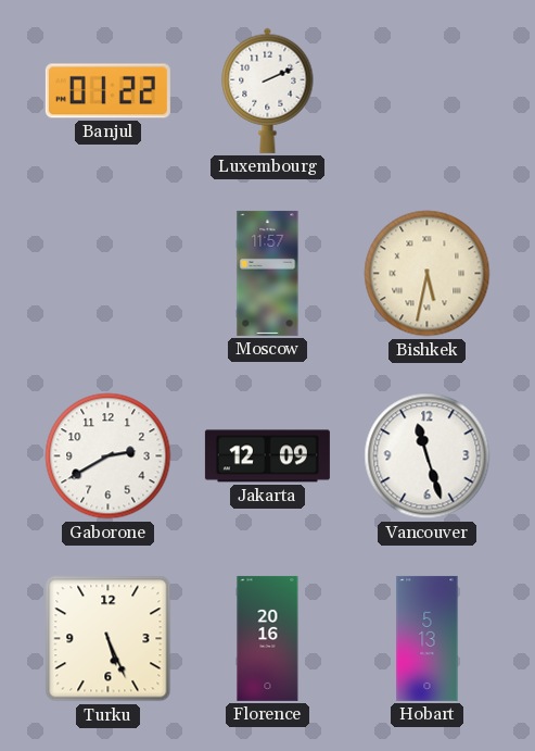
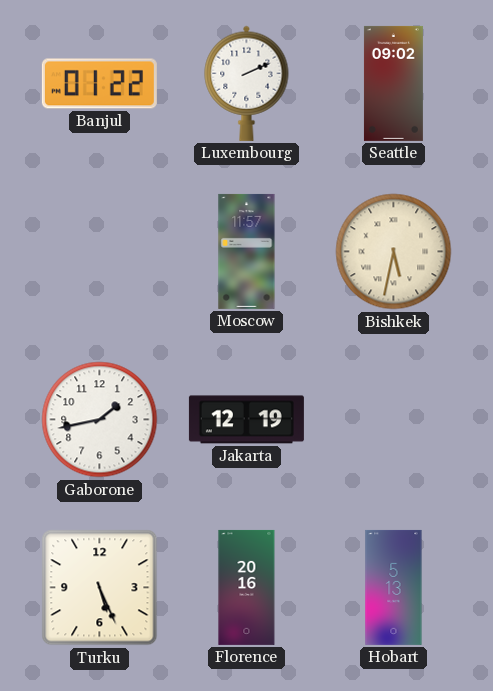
Seattle: none -> 09:02
Gaborone: 2:40 -> 1:43
Jakarta: 12:09 -> 12:19
Vancouver: 11:27 -> none
